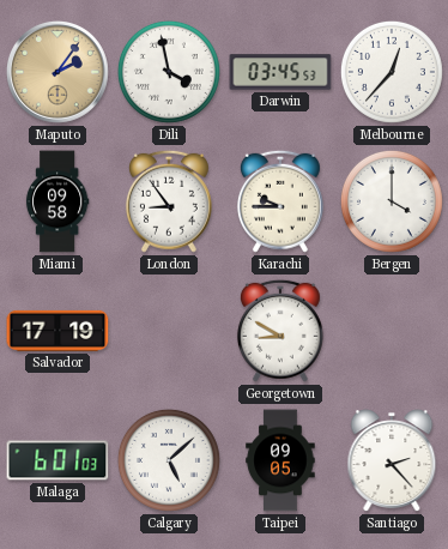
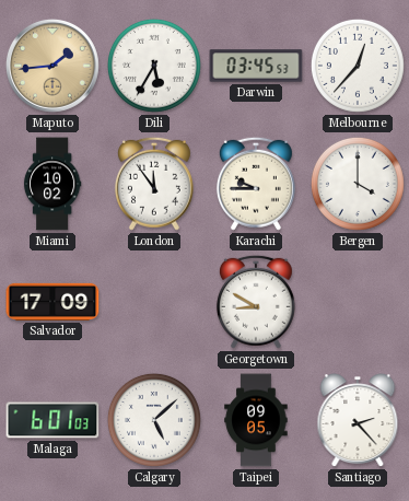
Maputo: 2:06 -> 1:44
Dili: 3:58 -> 5:35
Miami: 09:58 -> 10:02
London: 8:54 -> 11:54
Salvador: 17:19 -> 17:09
